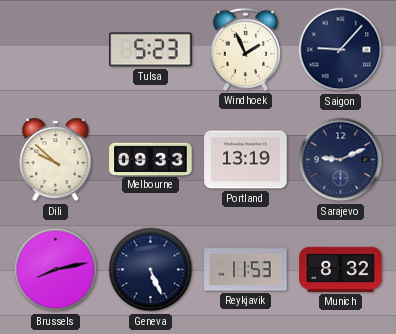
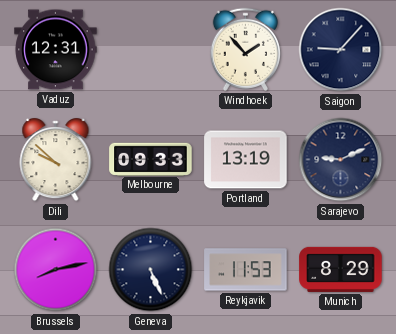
Vaduz: none -> 12:31
Tulsa: 5:23 -> none
Windhoek: 1:56 -> 1:53
Munich: 8:32 -> 8:29
